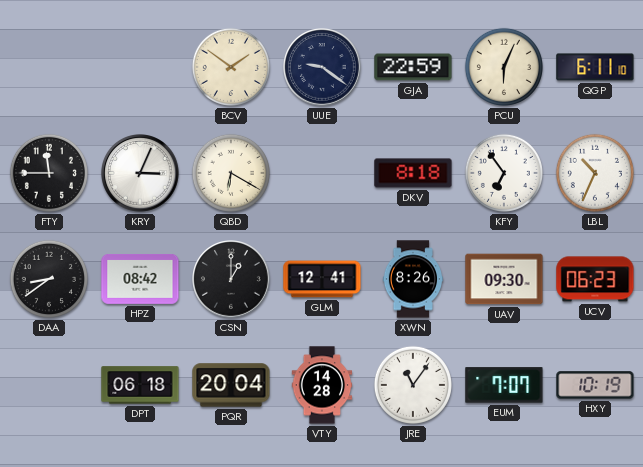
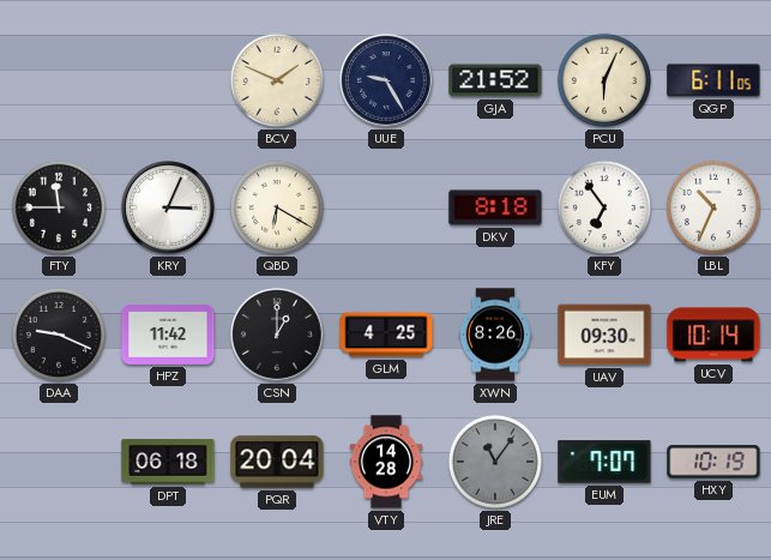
BCV: 1:51 -> 1:49
UUE: 9:21 -> 9:25
GJA: 22:59 -> 21:52
QGP: 6:11:10 -> 6:11:05
DAA: 8:39 -> 9:19
HPZ: 08:42 -> 11:42
GLM: 12:41 -> 4:25
UCV: 06:23 -> 10:14
JRE dial: white -> grey
